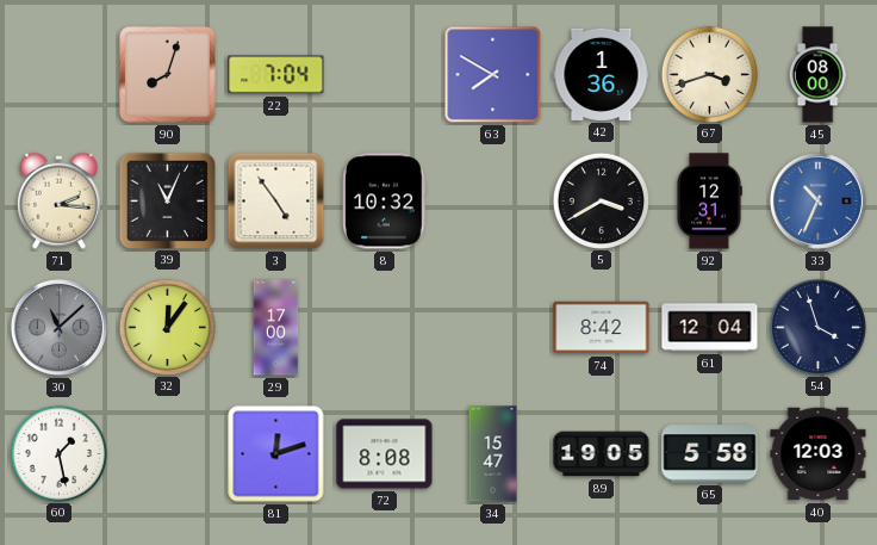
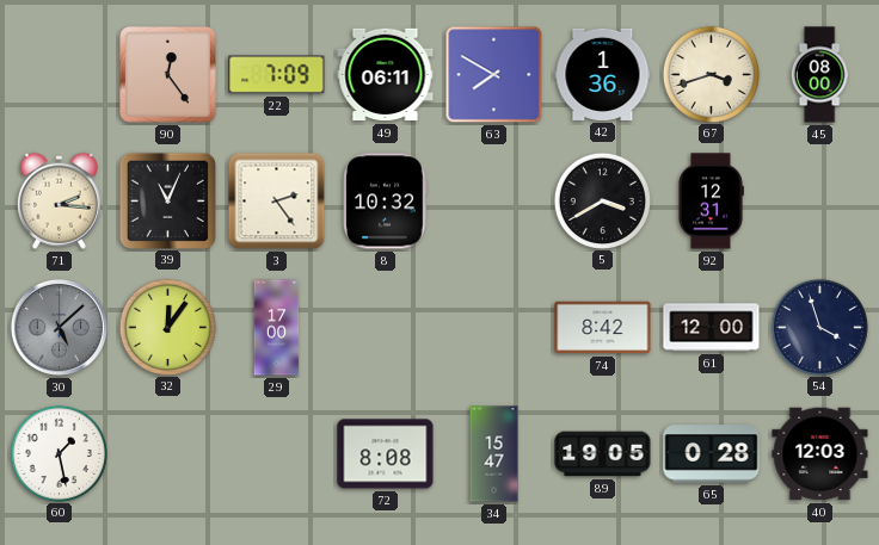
90: 8:03 -> 12:24
22: 7:04 -> 7:09
49: none -> 06:11
3: 4:54 -> 2:24
33: 10:34 -> none
30: 11:08 -> 5:08
61: 12:04 -> 12:00
81: 12:12 -> none
65: 5:58 -> 0:28
